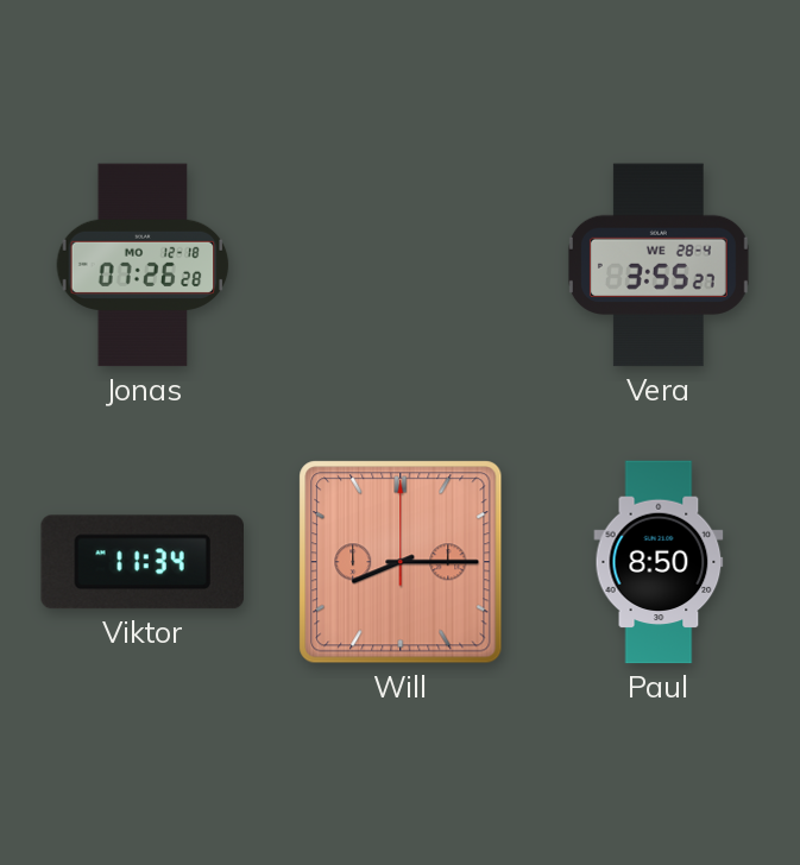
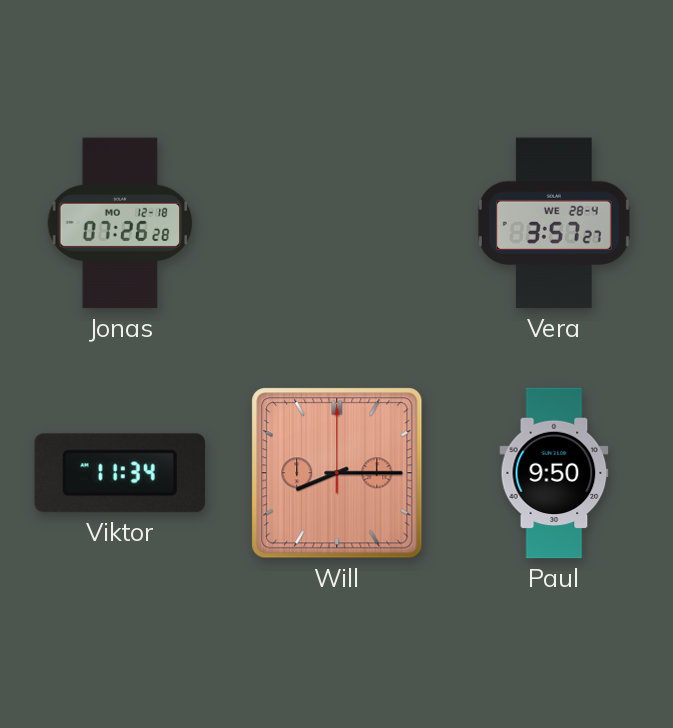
Vera: 3:55 -> 3:57
Paul: 8:50 -> 9:50
